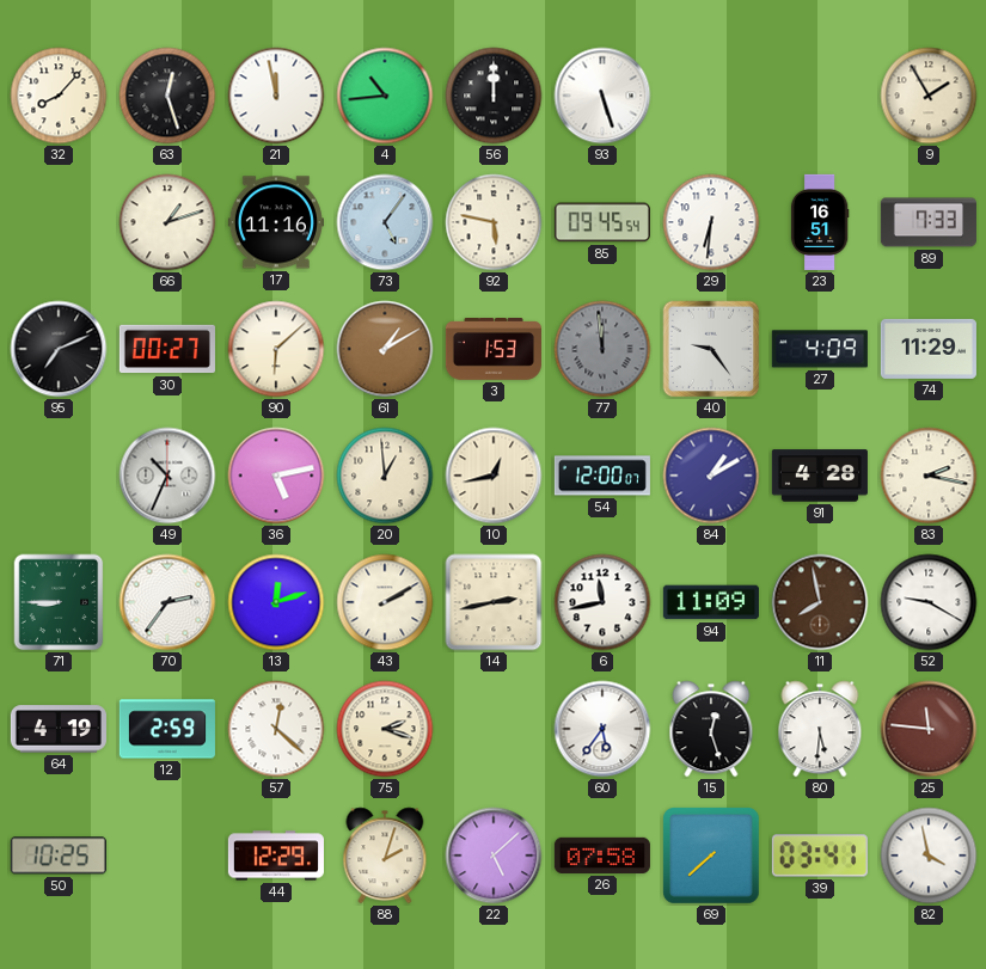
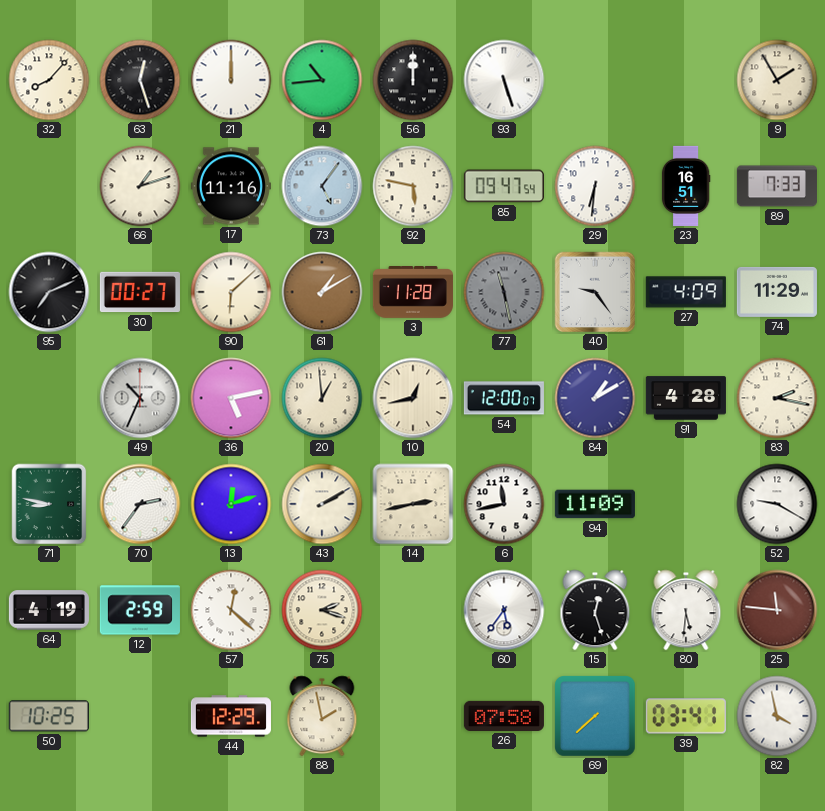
21: 11:58 -> 12:00
85: 09:45 -> 09:47
3: 1:53 -> 11:28
77: 11:59 -> 11:28
71: 8:45 -> 8:47
11: 7:58 -> none
88: 2:03 -> 1:58
22: 5:08 -> none
